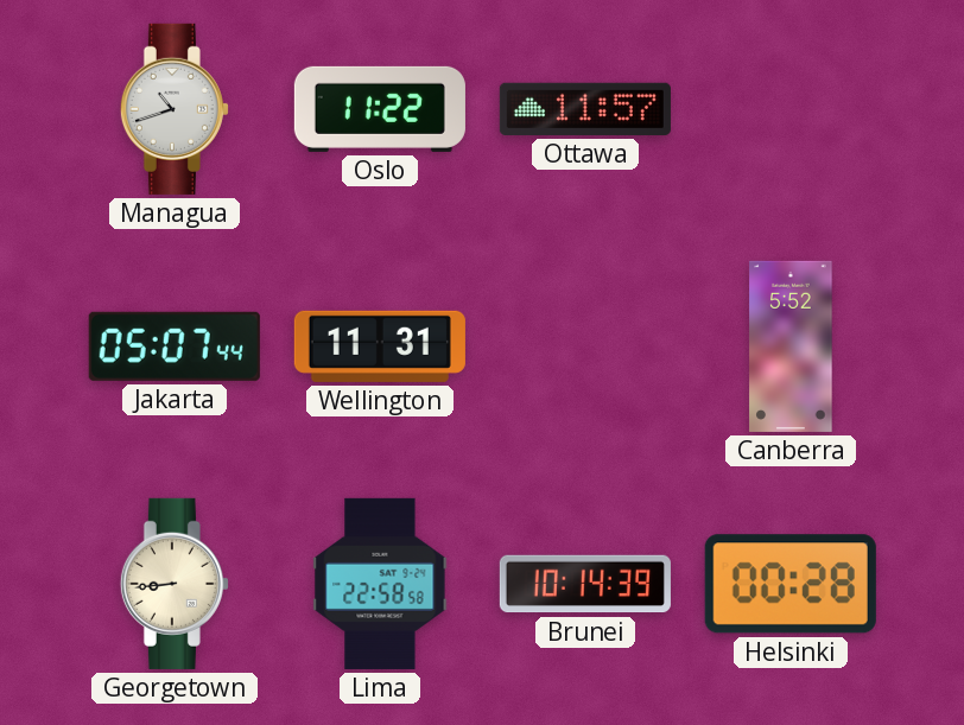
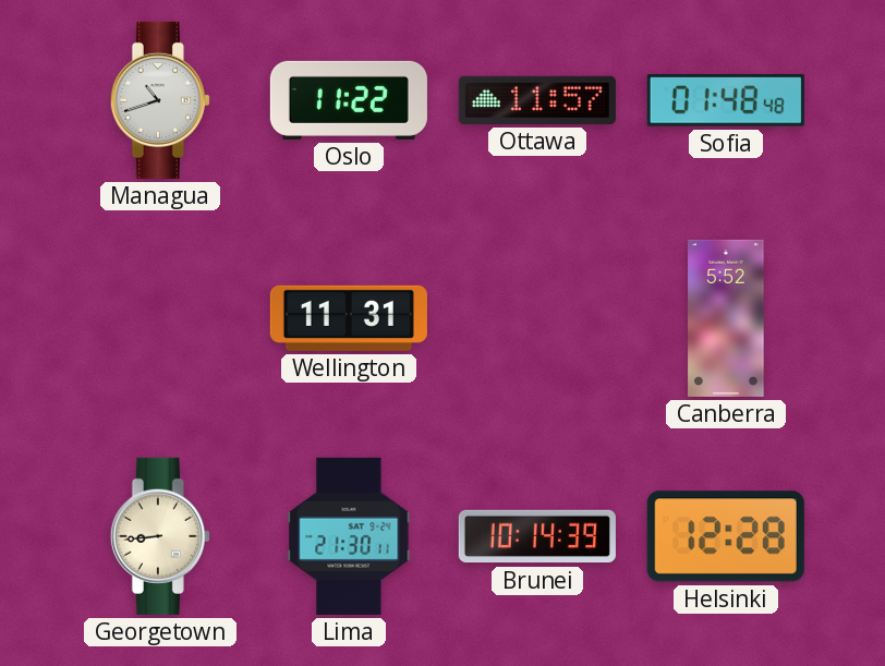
Sofia: none -> 01:48
Jakarta: 05:07 -> none
Lima: 22:58 -> 21:30
Helsinki: 00:28 -> 12:28
